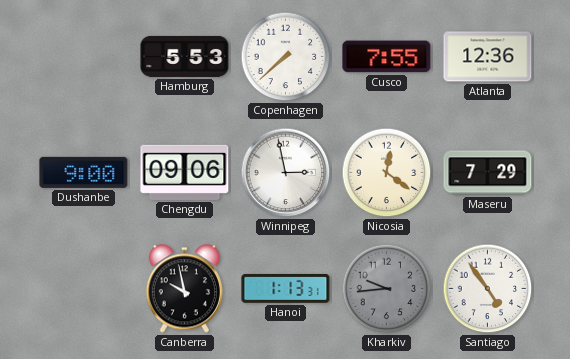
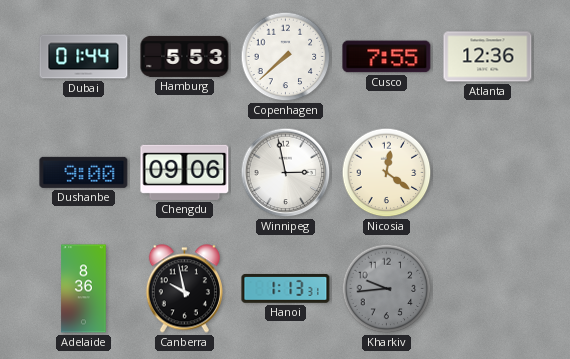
Dubai: none -> 01:44
Maseru: 7:29 -> none
Adelaide: none -> 8:36
Santiago: 4:54 -> none
